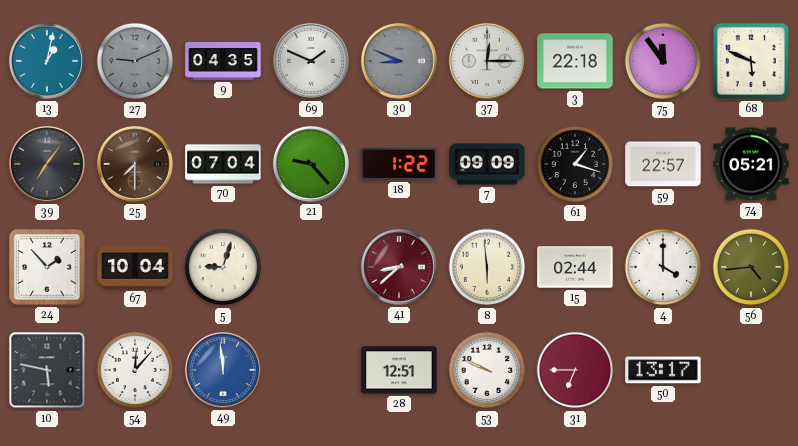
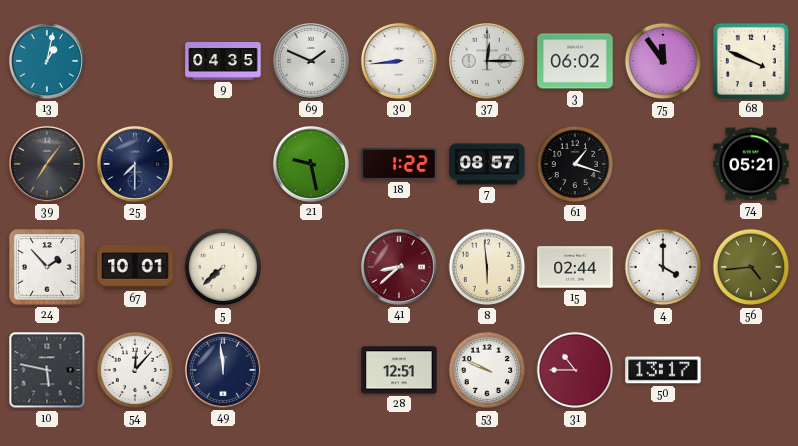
27: 9:11 -> none
30: 8:49 -> 8:44
30 dial: grey -> white
3: 22:18 -> 06:02
68: 5:49 -> 3:49
25 dial: brown -> navy
70: 07:04 -> none
21: 9:23 -> 9:28
7: 09:09 -> 08:57
59: 22:57 -> none
67: 10:04 -> 10:01
5: 9:03 -> 7:38
49 dial: blue -> navy
31: 6:45 -> 10:45
